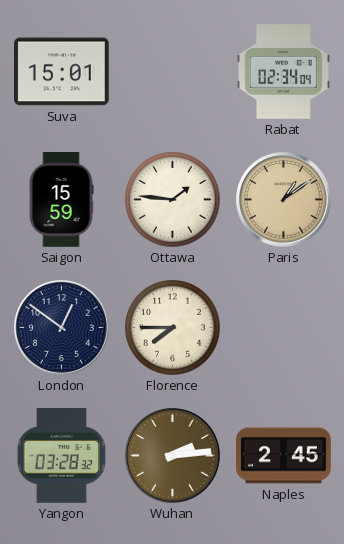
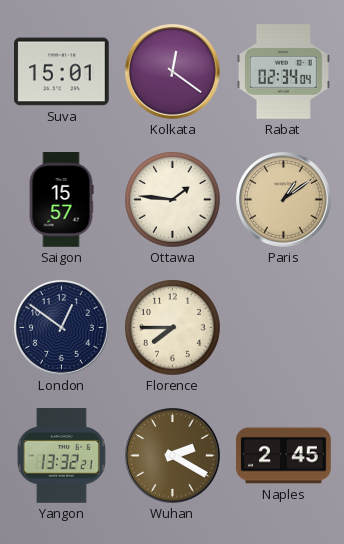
Kolkata: none -> 12:21
Saigon: 15:59 -> 15:57
Yangon: 03:28 -> 13:32
Wuhan: 2:14 -> 2:20
